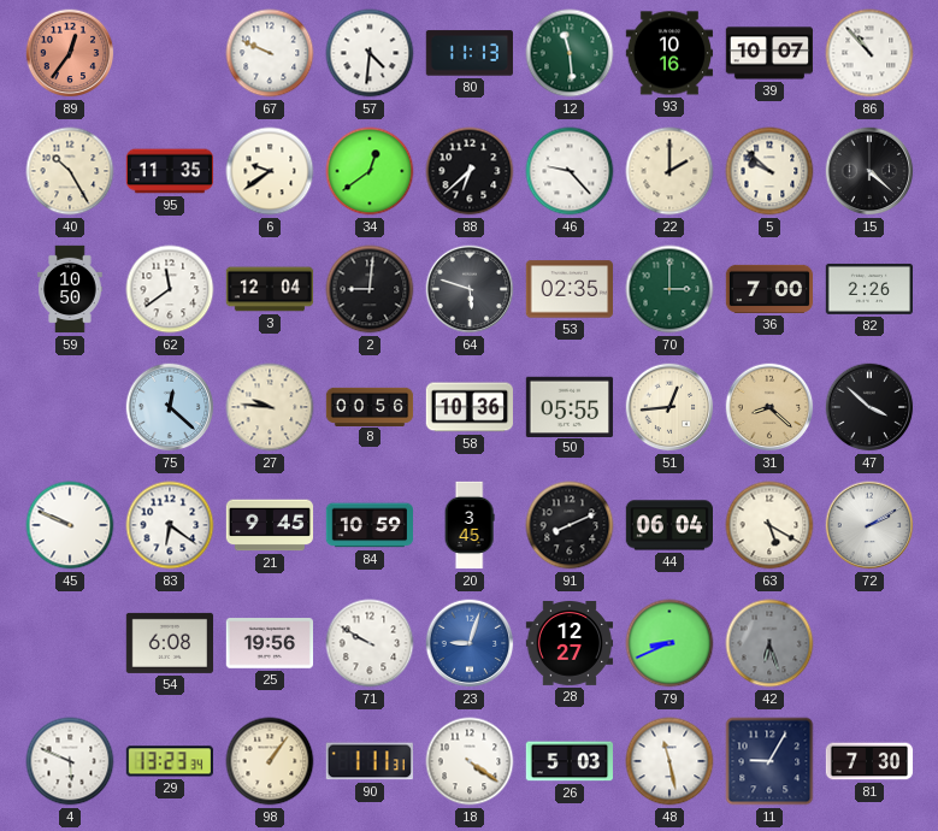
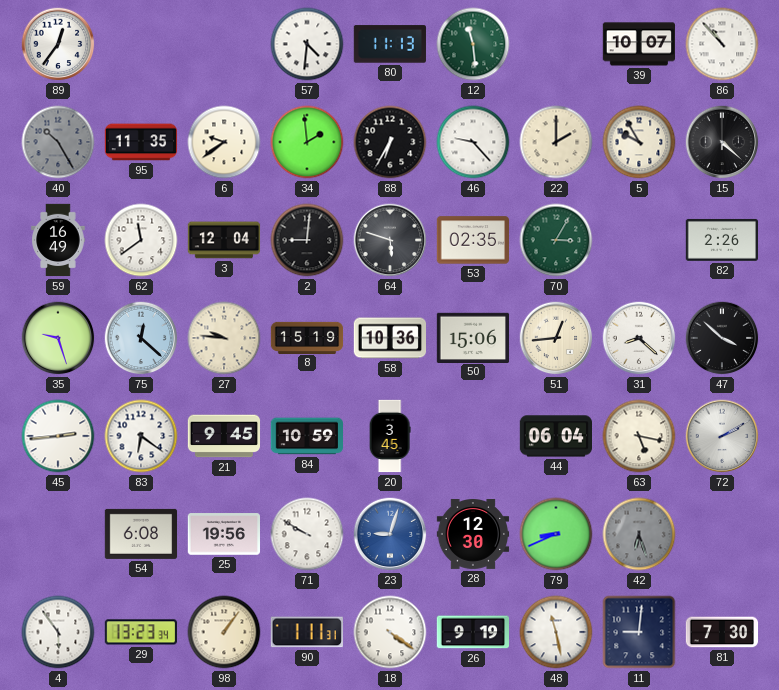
89 dial: salmon -> white
67: 9:49 -> none
93: 10:16 -> none
40 dial: cream -> grey
34: 12:39 -> 1:59
88: 6:38 -> 6:35
5: 9:52 -> 9:55
59: 10:50 -> 16:49
70: 3:00 -> 3:05
36: 7:00 -> none
35: none -> 9:27
8: 00:56 -> 15:19
50: 05:55 -> 15:06
31 dial: champagne -> white
45: 9:49 -> 2:44
91: 8:11 -> none
63: 5:20 -> 5:17
28: 12:27 -> 12:30
4: 5:49 -> 5:54
26: 5:03 -> 9:19
11: 9:05 -> 9:01
